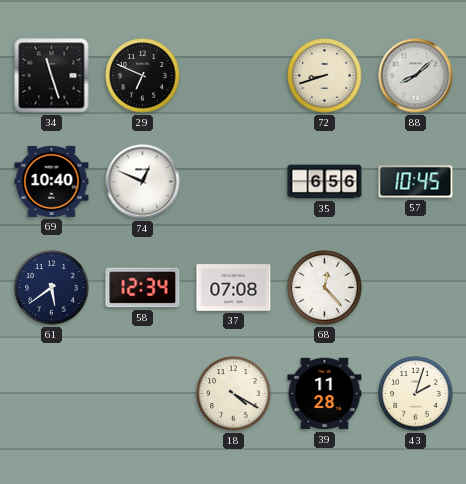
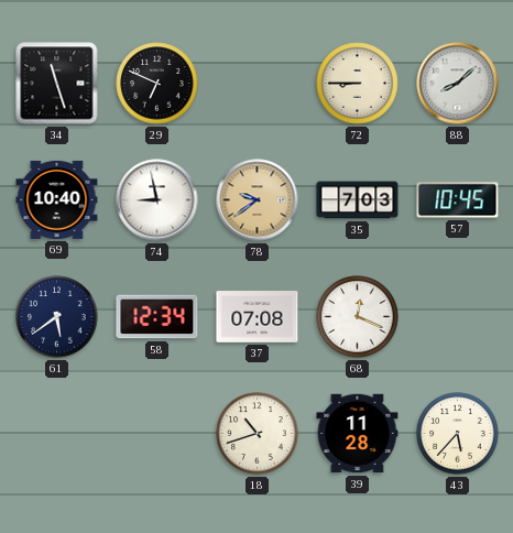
72: 8:42 -> 8:45
74: 12:49 -> 8:58
78: none -> 9:39
35: 6:56 -> 7:03
68: 12:23 -> 12:19
18: 4:20 -> 10:42
43: 2:03 -> 5:37
